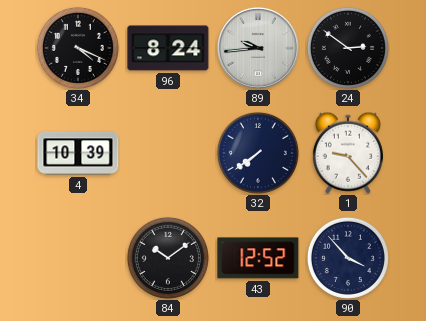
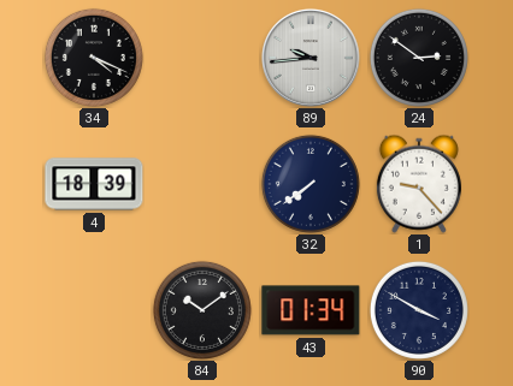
96: 8:24 -> none
4: 10:39 -> 18:39
43: 12:52 -> 01:34
90: 3:53 -> 3:50
